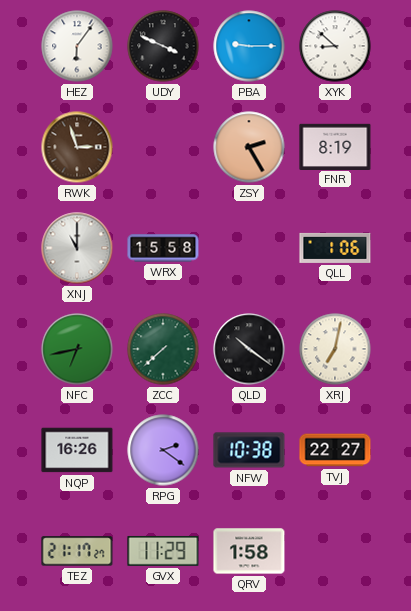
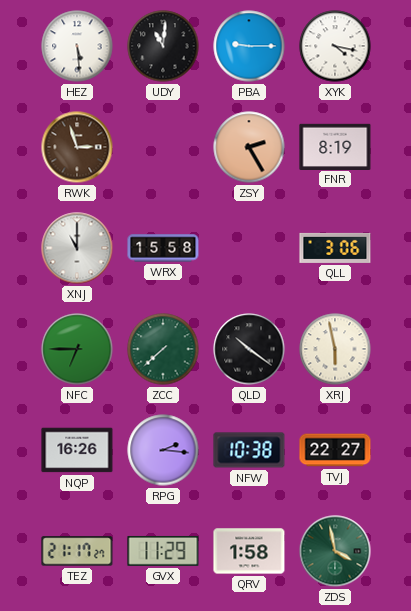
HEZ: 6:06 -> 5:29
UDY: 3:49 -> 11:01
XYK: 8:52 -> 4:17
QLL: 1:06 -> 3:06
NFC: 6:43 -> 6:45
XRJ: 7:02 -> 5:58
RPG: 2:21 -> 2:16
ZDS: none -> 3:58
